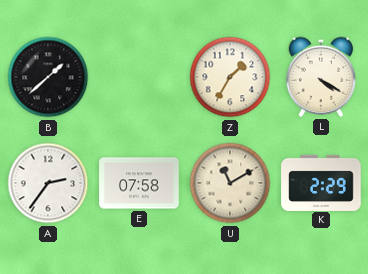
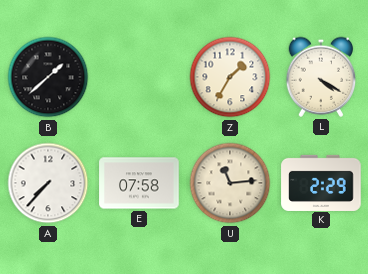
A: 2:36 -> 7:37
U: 11:10 -> 11:14
